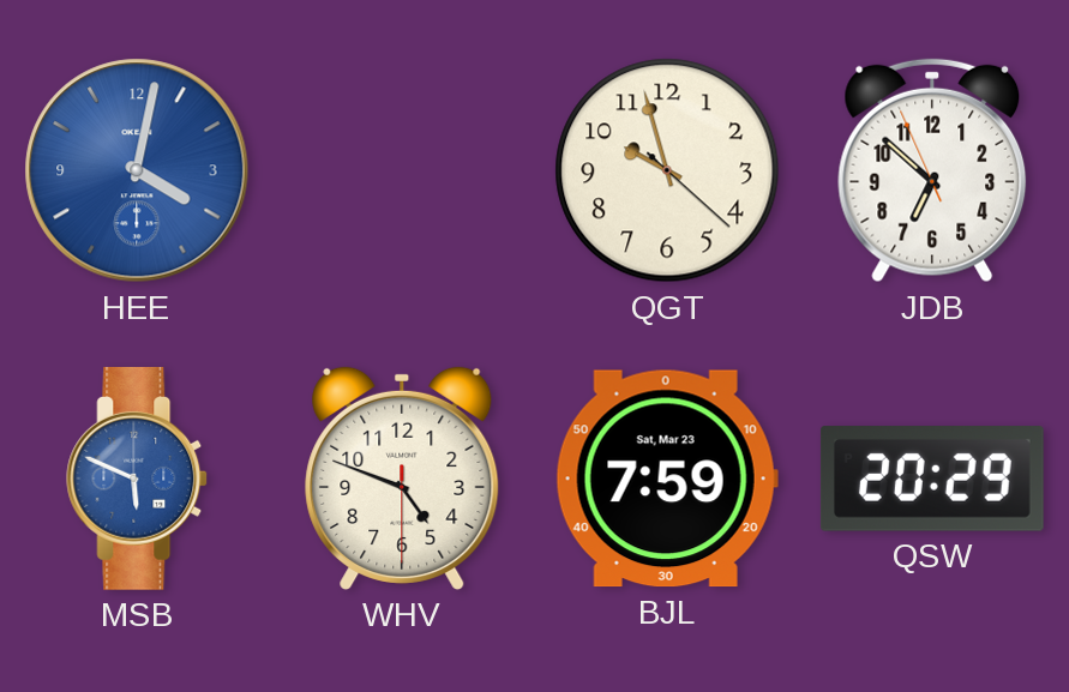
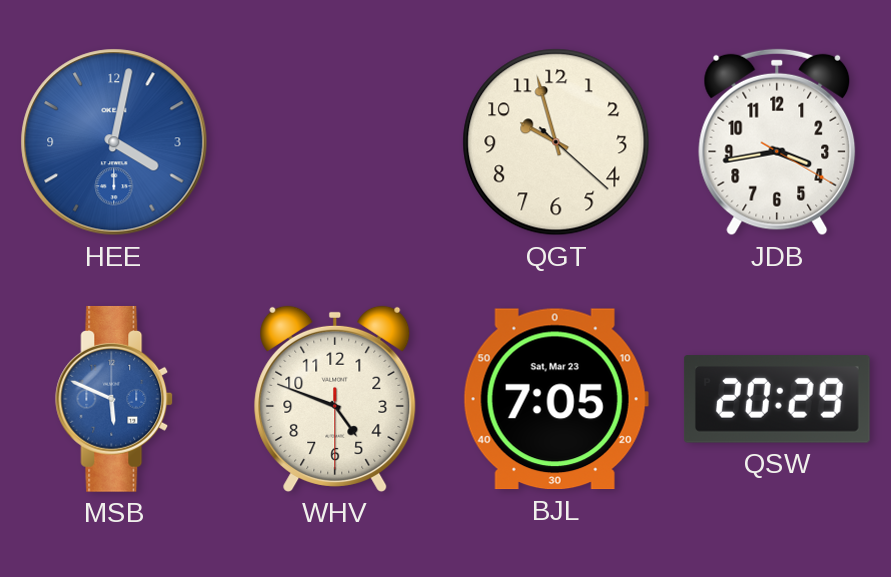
JDB: 6:51 -> 3:43
BJL: 7:59 -> 7:05
